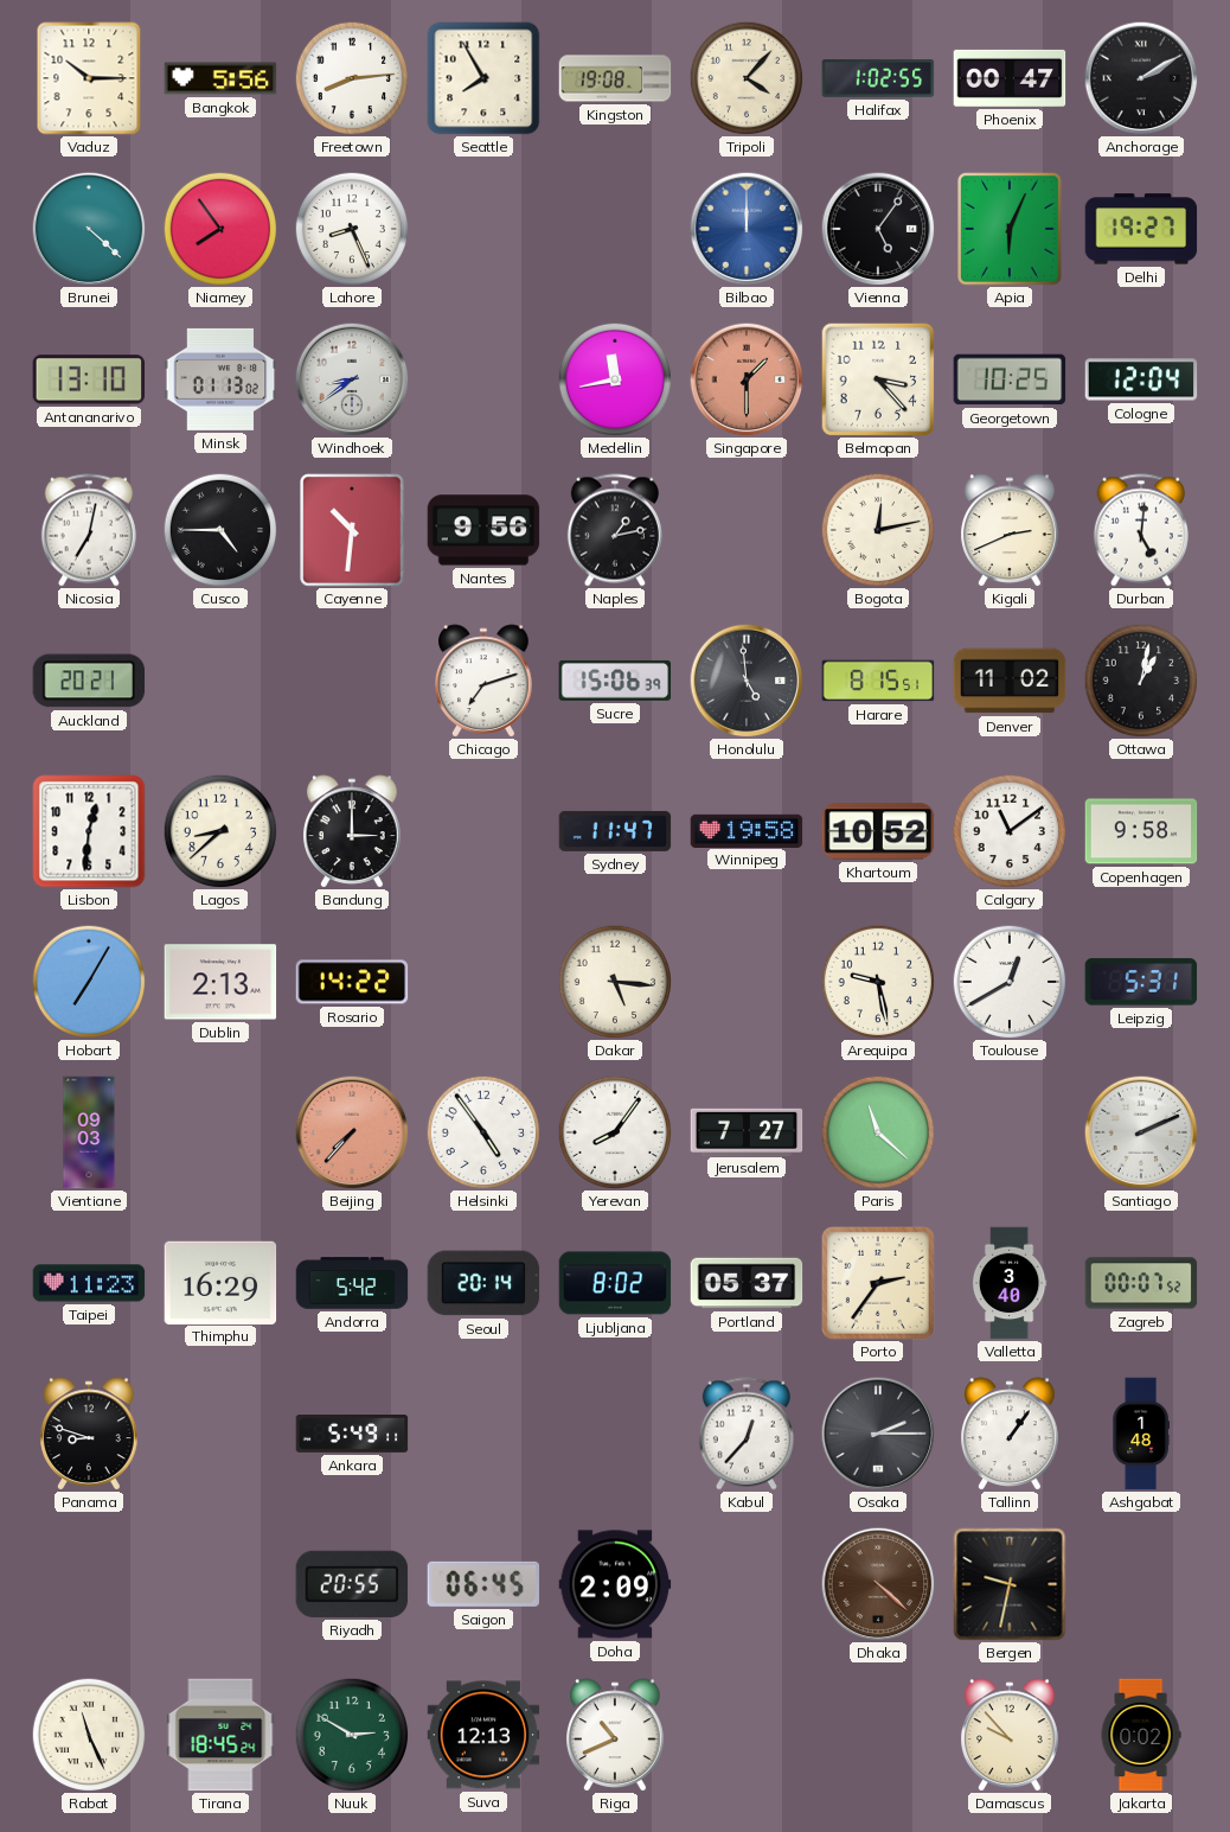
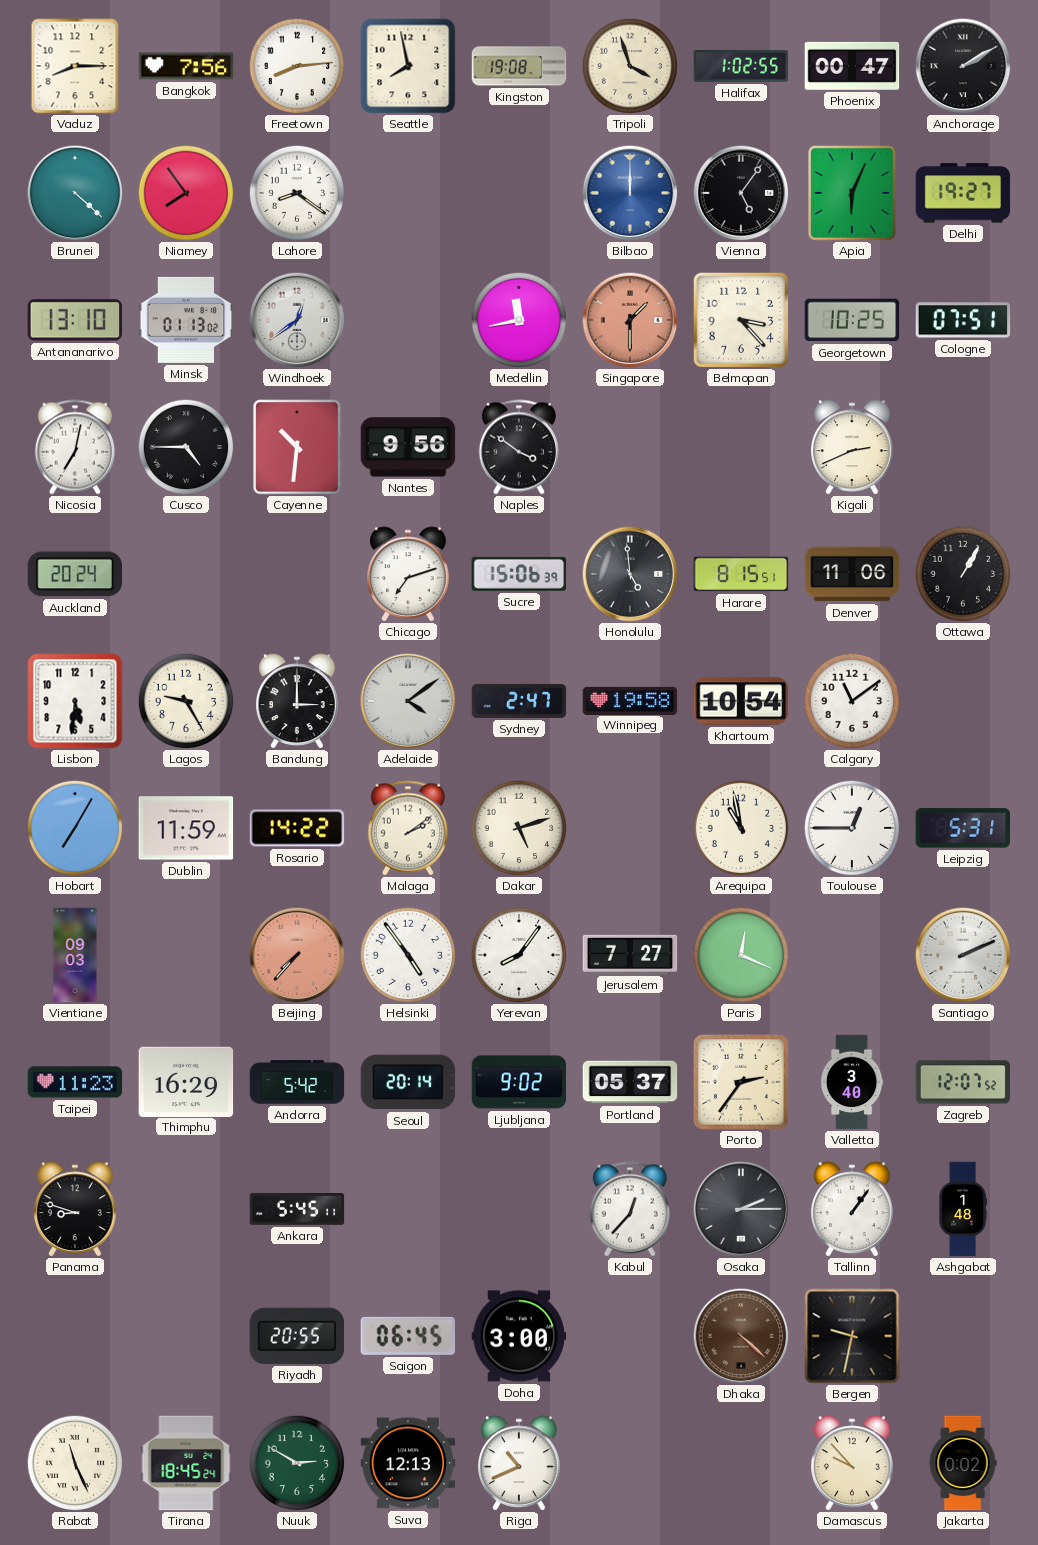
Vaduz: 10:15 -> 8:15
Bangkok: 5:56 -> 7:56
Seattle: 7:55 -> 7:58
Tripoli: 4:07 -> 3:57
Lahore: 8:26 -> 8:21
Windhoek: 8:39 -> 12:39
Cologne: 12:04 -> 07:51
Naples: 1:13 -> 3:51
Bogota: 12:13 -> none
Durban: 5:01 -> none
Auckland: 20:21 -> 20:24
Denver: 11:02 -> 11:06
Ottawa: 1:02 -> 1:05
Lisbon: 12:31 -> 5:31
Lagos: 8:38 -> 9:25
Adelaide: none -> 4:09
Sydney: 11:47 -> 2:47
Khartoum: 10:52 -> 10:54
Copenhagen: 9:58 -> none
Dublin: 2:13 -> 11:59
Malaga: none -> 2:09
Dakar: 5:16 -> 5:12
Arequipa: 9:28 -> 10:58
Toulouse: 12:40 -> 12:45
Paris: 11:22 -> 12:19
Ljubljana: 8:02 -> 9:02
Zagreb: 00:07 -> 12:07
Ankara: 5:49 -> 5:45
Doha: 2:09 -> 3:00
